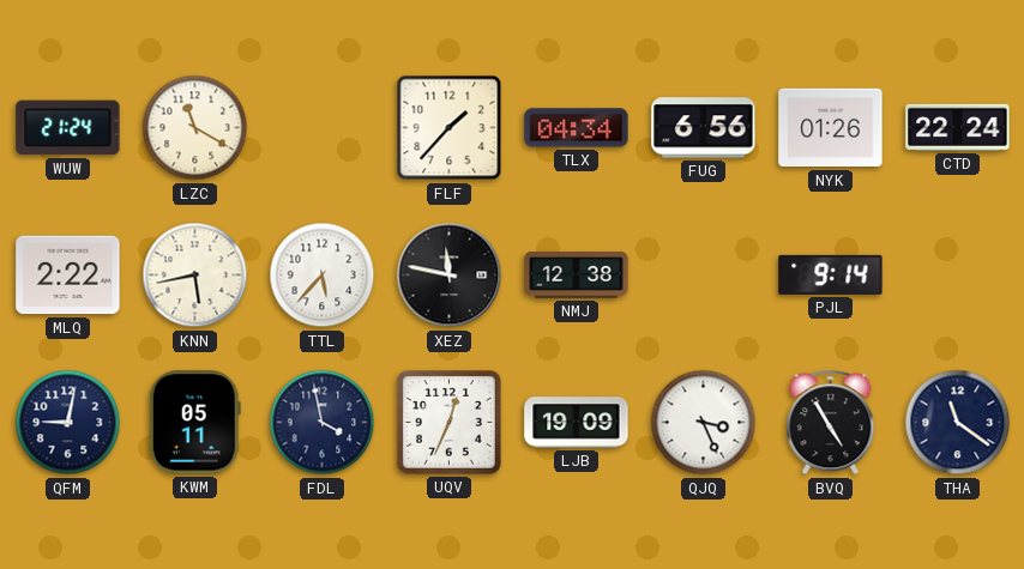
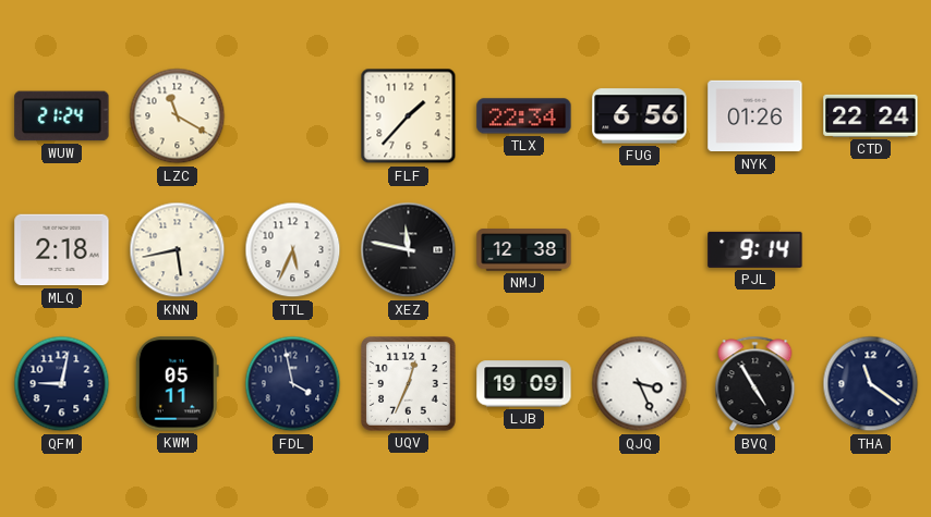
TLX: 04:34 -> 22:34
MLQ: 2:22 -> 2:18
TTL: 5:37 -> 5:34
